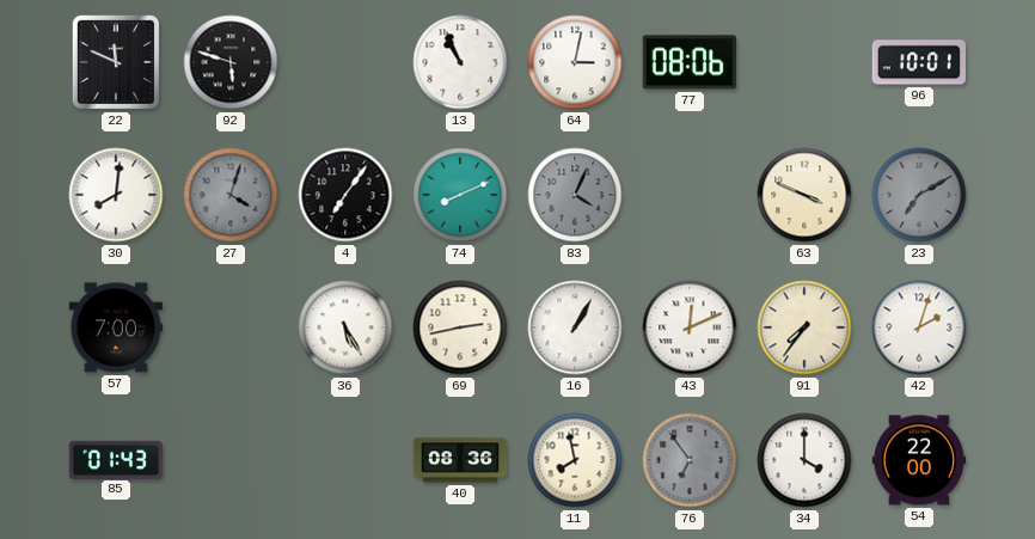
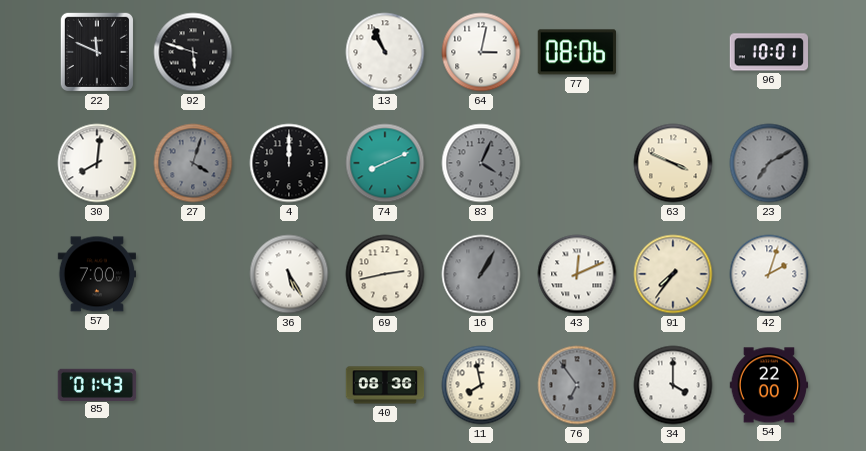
4: 7:06 -> 12:00
16 dial: white -> grey
